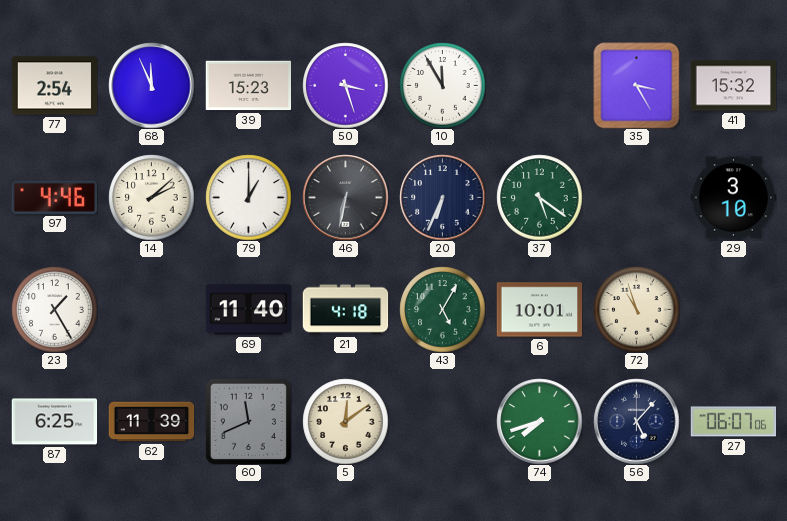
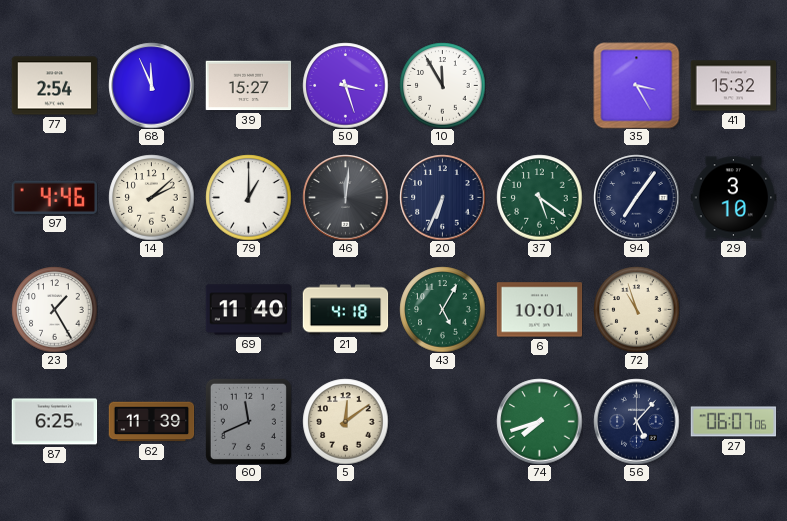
39: 15:23 -> 15:27
46: 6:32 -> 12:01
94: none -> 7:06
